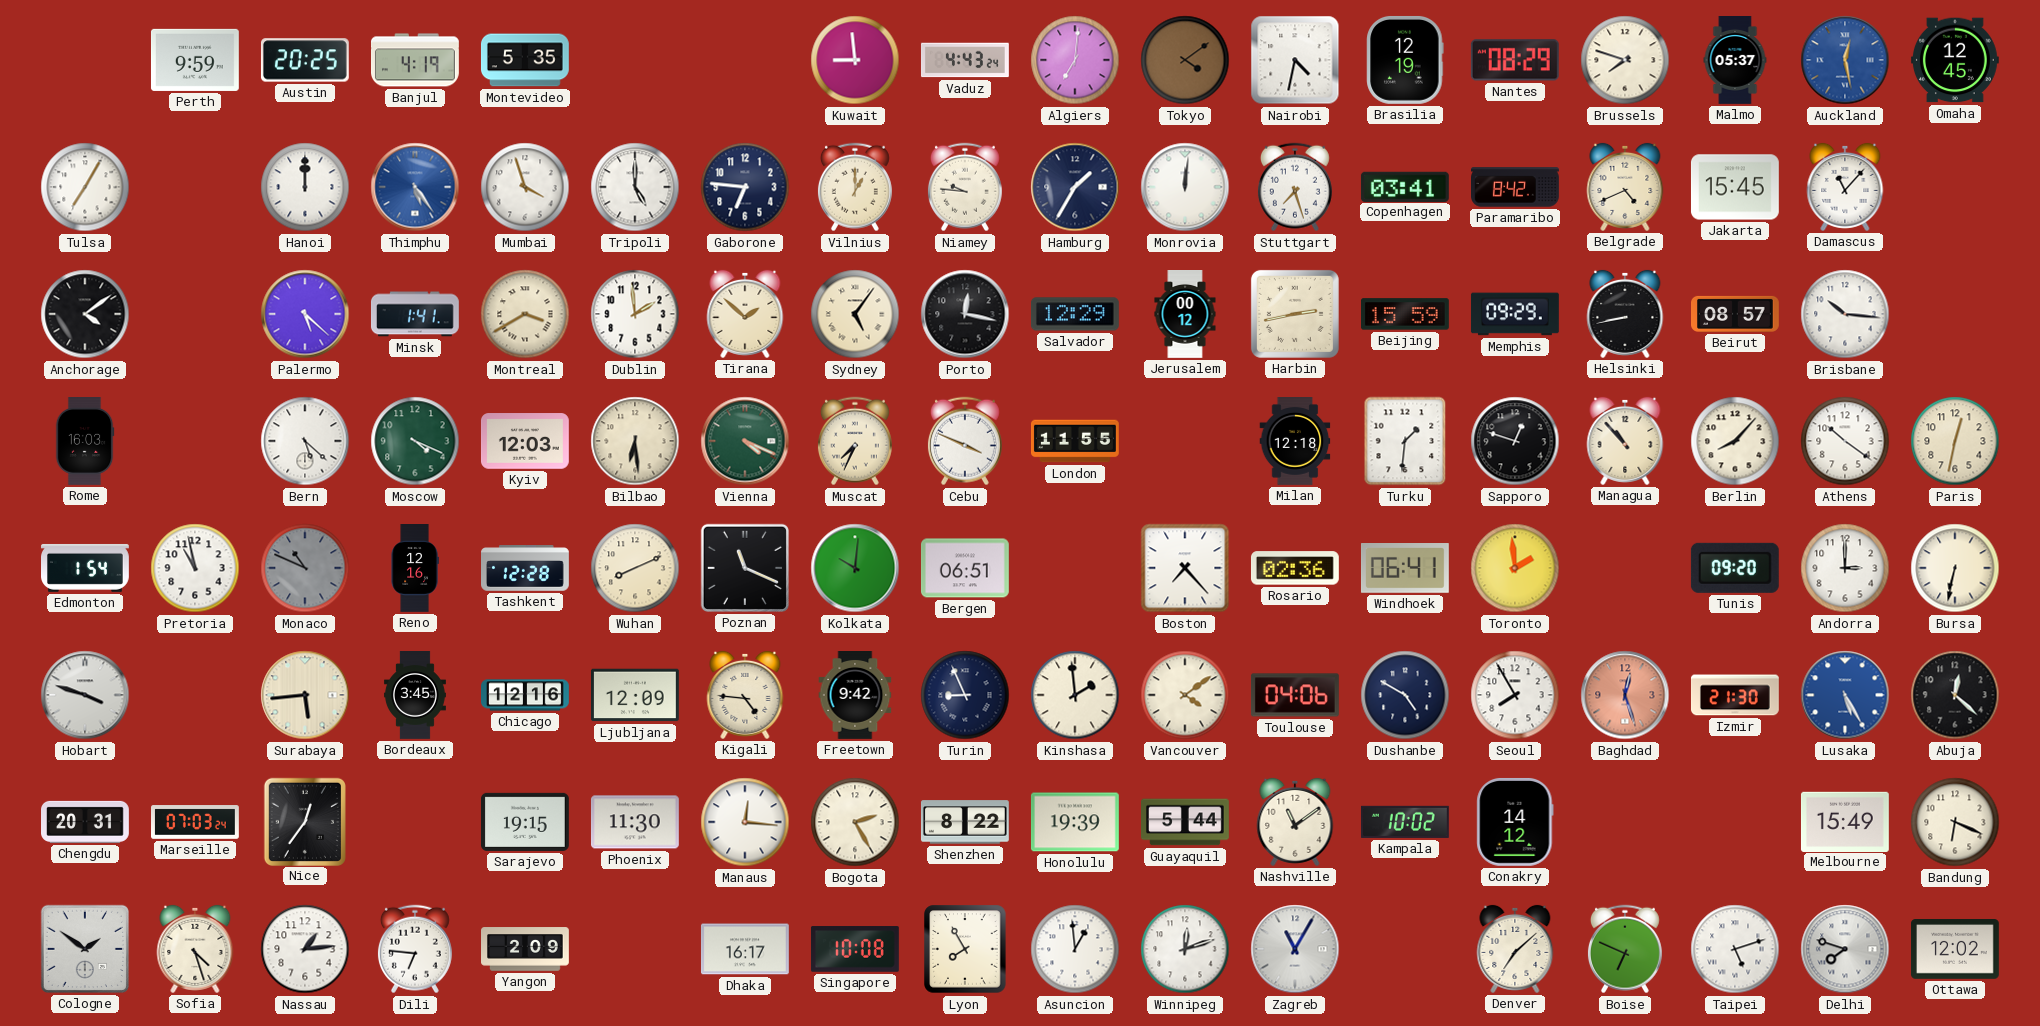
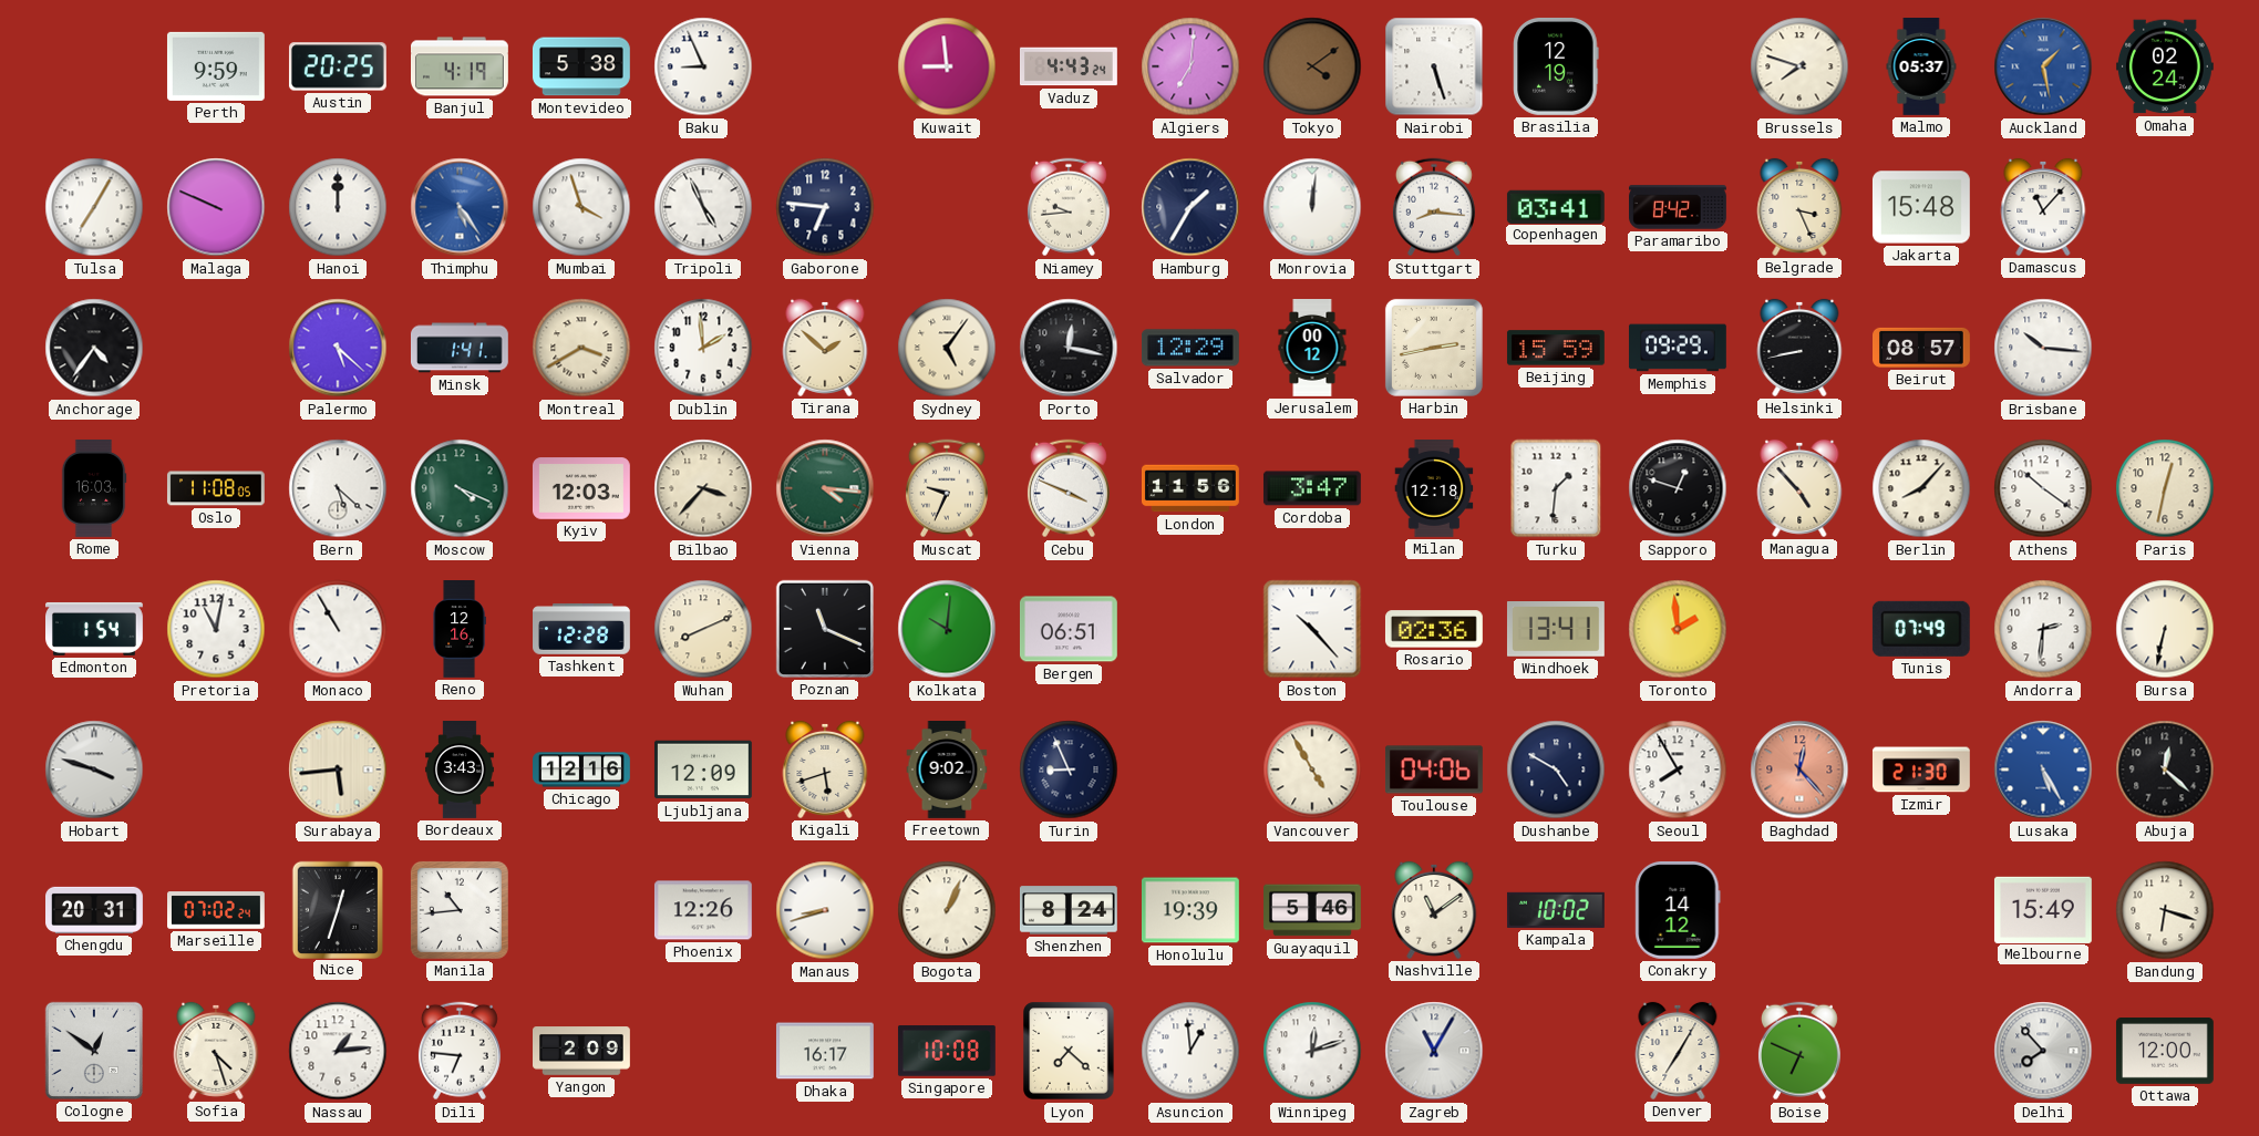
Montevideo: 5:35 -> 5:38
Baku: none -> 8:56
Nairobi: 4:32 -> 5:27
Nantes: 08:29 -> none
Auckland: 12:28 -> 1:28
Omaha: 12:45 -> 02:24
Malaga: none -> 9:49
Tripoli: 5:00 -> 4:56
Vilnius: 1:00 -> none
Niamey: 9:46 -> 9:44
Stuttgart: 7:27 -> 8:16
Belgrade: 4:41 -> 3:26
Jakarta: 15:45 -> 15:48
Anchorage: 4:09 -> 4:36
Oslo: none -> 11:08
Bilbao: 6:29 -> 3:37
Vienna: 4:19 -> 4:16
Muscat: 7:34 -> 9:34
London: 11:55 -> 11:56
Cordoba: none -> 3:47
Managua: 10:53 -> 4:53
Pretoria: 10:58 -> 11:02
Monaco: 10:49 -> 10:55
Monaco dial: grey -> white
Boston: 7:23 -> 10:23
Windhoek: 06:41 -> 13:41
Tunis: 09:20 -> 07:49
Andorra: 3:00 -> 2:31
Bordeaux: 3:45 -> 3:43
Kigali: 4:46 -> 5:42
Freetown: 9:42 -> 9:02
Kinshasa: 1:59 -> none
Vancouver: 4:09 -> 4:55
Baghdad: 12:27 -> 12:23
Marseille: 07:03 -> 07:02
Nice: 12:36 -> 12:33
Manila: none -> 10:44
Sarajevo: 19:15 -> none
Phoenix: 11:30 -> 12:26
Manaus: 12:16 -> 8:42
Bogota: 2:25 -> 1:04
Shenzhen: 8:22 -> 8:24
Guayaquil: 5:44 -> 5:46
Bandung: 6:19 -> 6:18
Cologne: 1:51 -> 12:51
Lyon: 7:55 -> 7:22
Denver: 7:08 -> 7:05
Taipei: 5:12 -> none
Delhi: 7:48 -> 7:53
Ottawa: 12:02 -> 12:00
